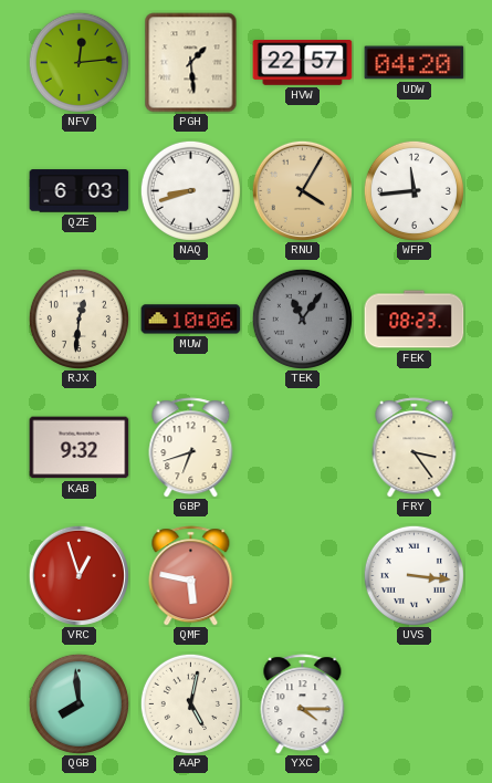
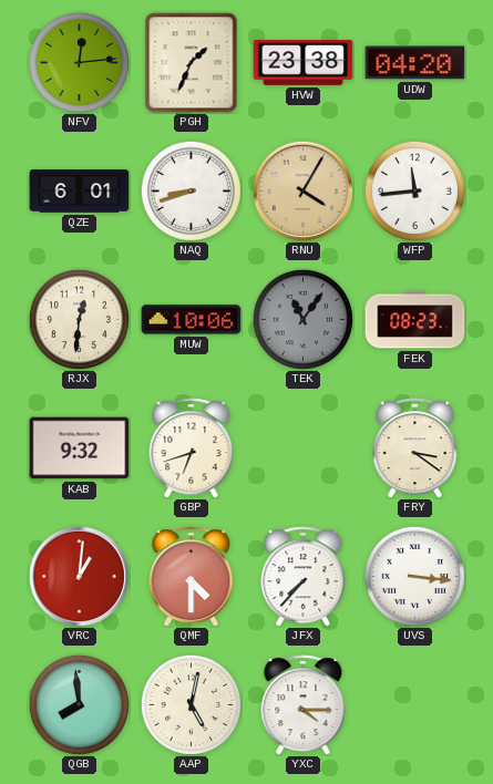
PGH: 1:29 -> 1:34
HVW: 22:57 -> 23:38
QZE: 6:03 -> 6:01
FRY: 3:24 -> 3:21
VRC: 12:57 -> 1:01
QMF: 5:47 -> 4:30
JFX: none -> 7:37
